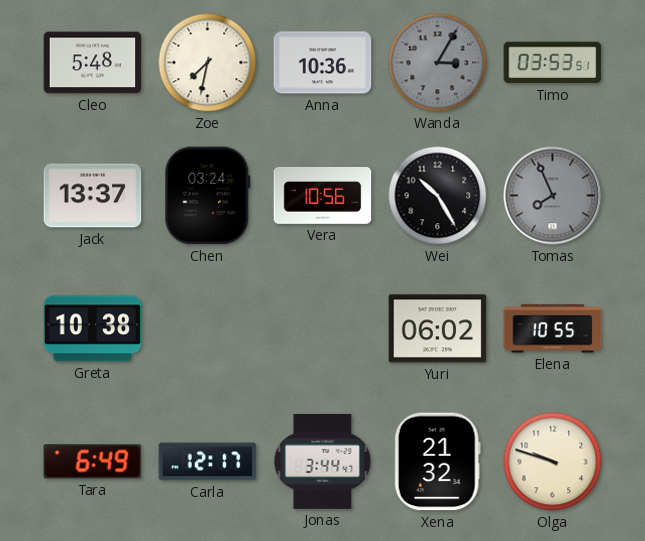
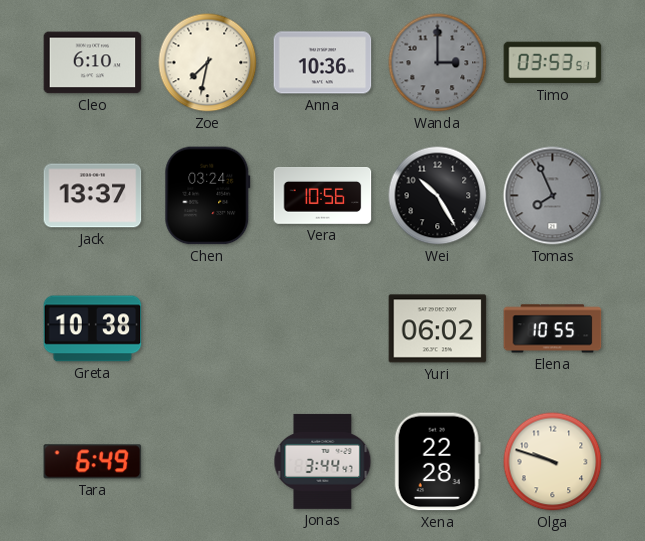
Cleo: 5:48 -> 6:10
Wanda: 3:05 -> 3:00
Carla: 12:17 -> none
Xena: 21:32 -> 22:28
